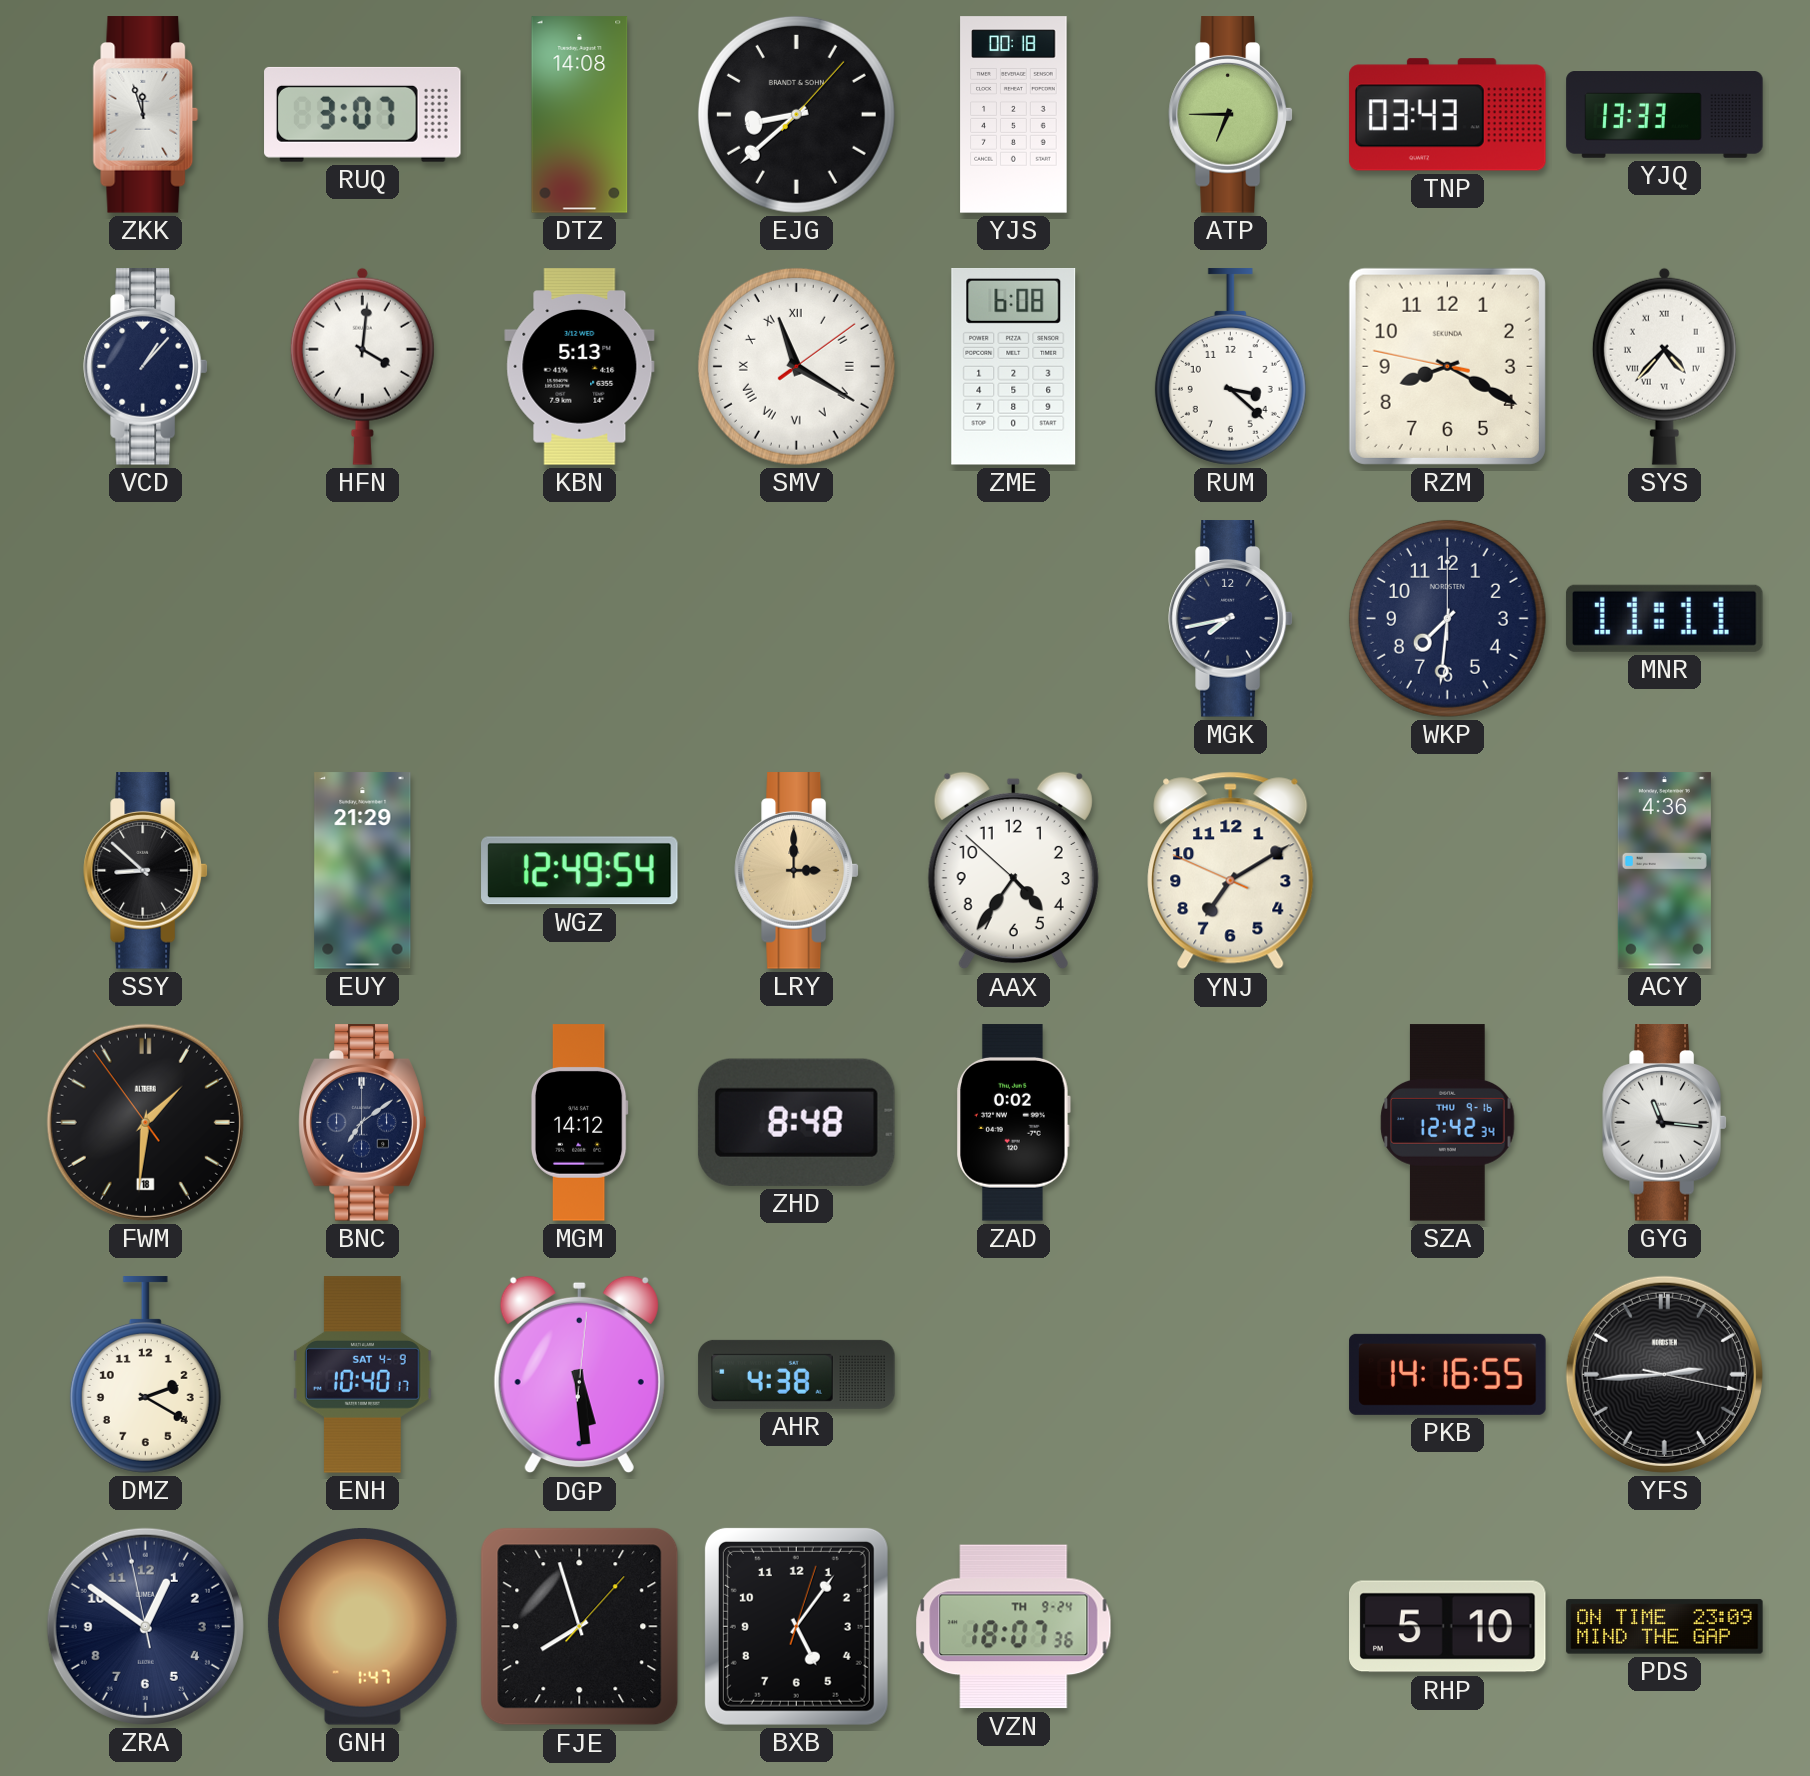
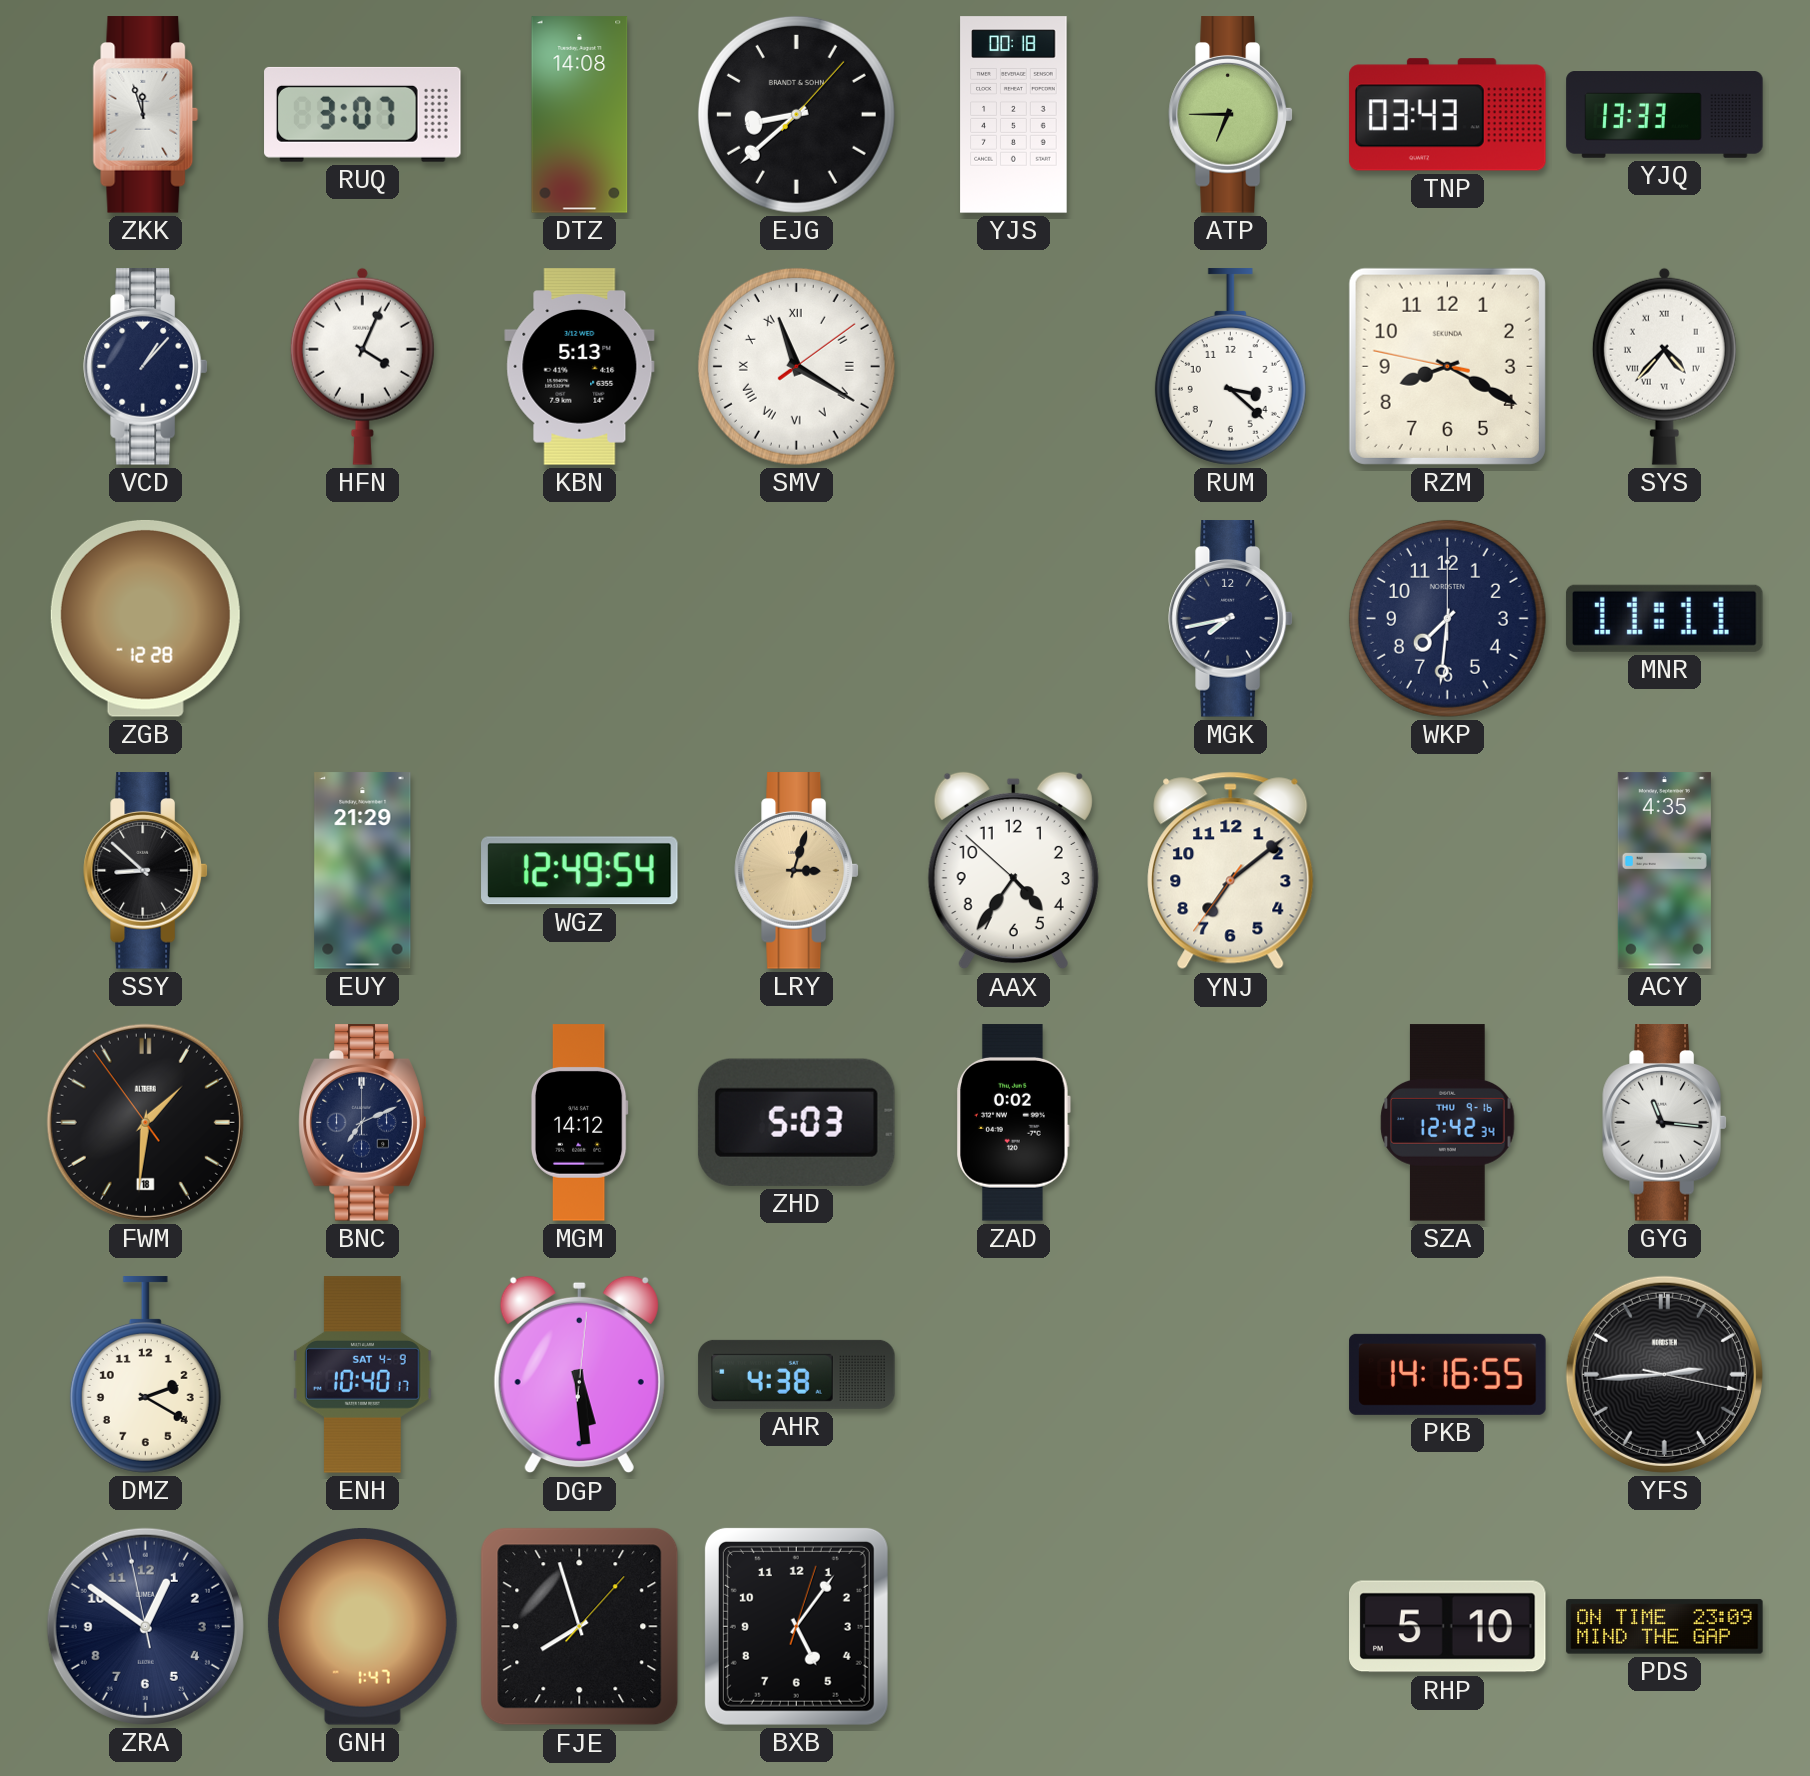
HFN: 4:01 -> 4:04
ZME: 6:08 -> none
ZGB: none -> 12:28
LRY: 3:00 -> 3:03
YNJ: 7:09 -> 7:08
ACY: 4:36 -> 4:35
BNC: 7:09 -> 7:11
ZHD: 8:48 -> 5:03
VZN: 18:07 -> none
